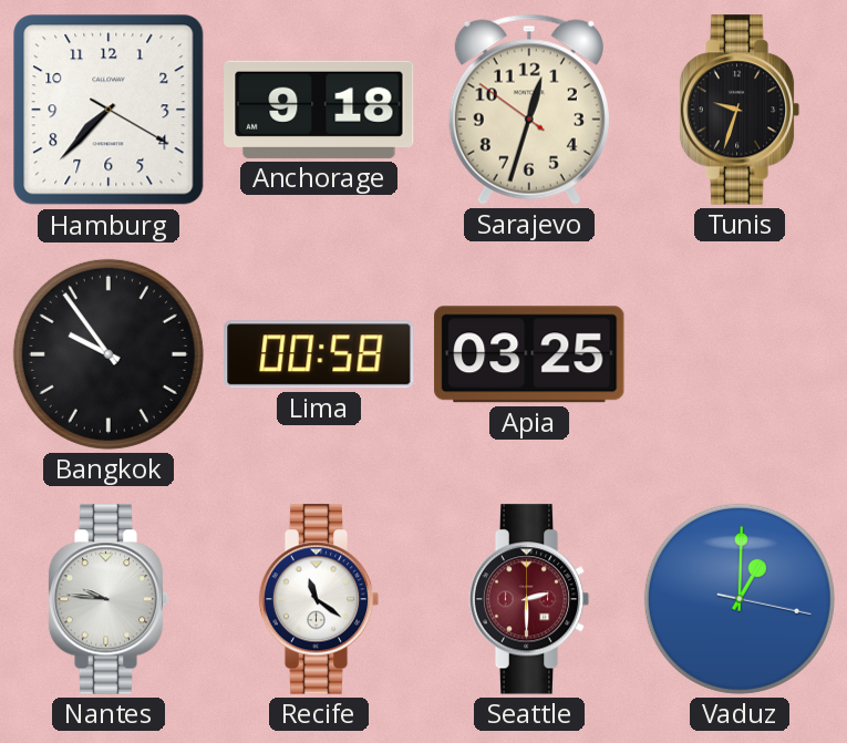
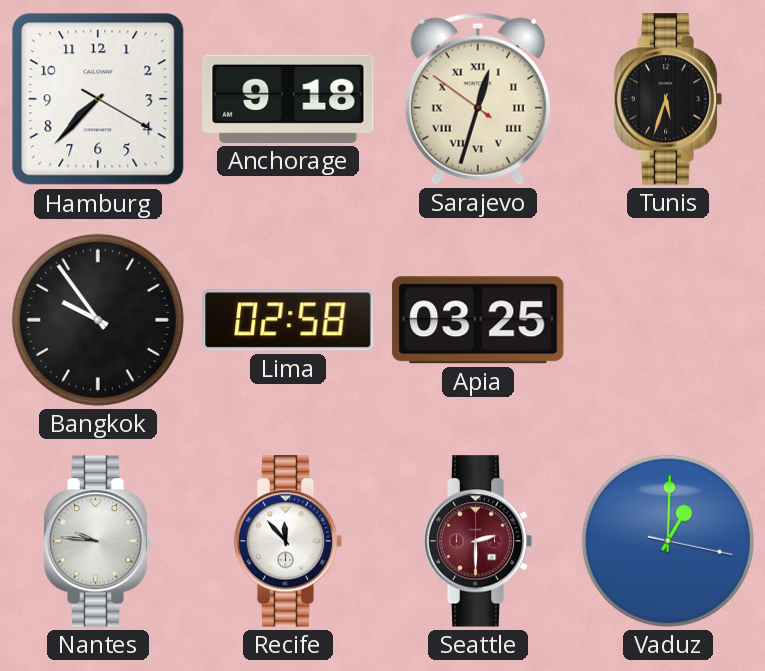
Sarajevo numerals: Arabic -> Roman
Tunis: 9:33 -> 5:33
Lima: 00:58 -> 02:58
Recife: 11:21 -> 11:53
